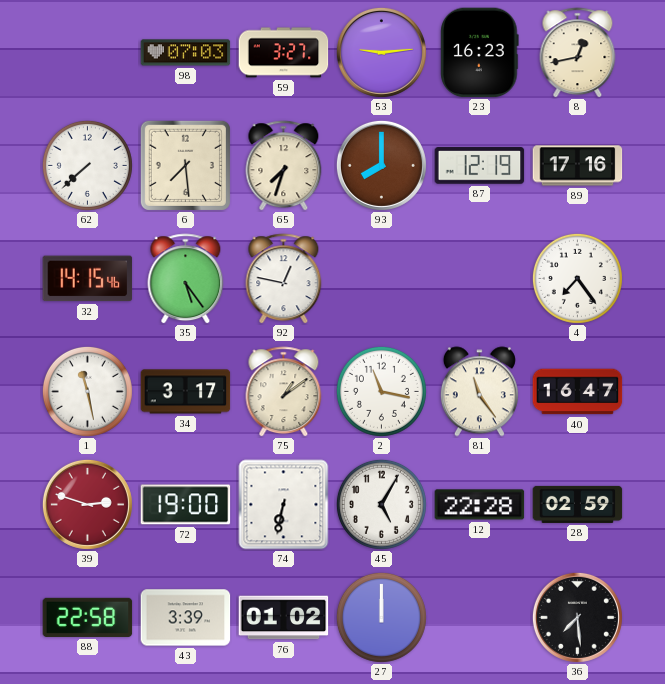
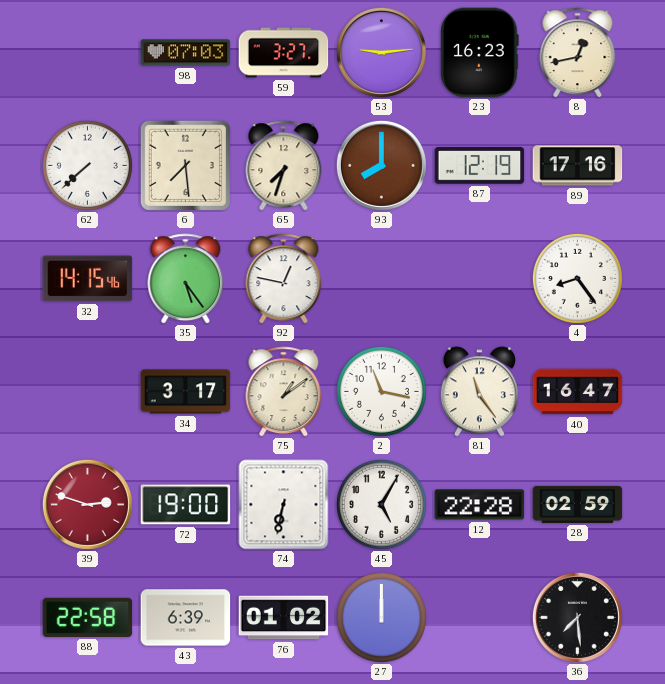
4: 7:24 -> 8:24
1: 11:28 -> none
43: 3:39 -> 6:39
